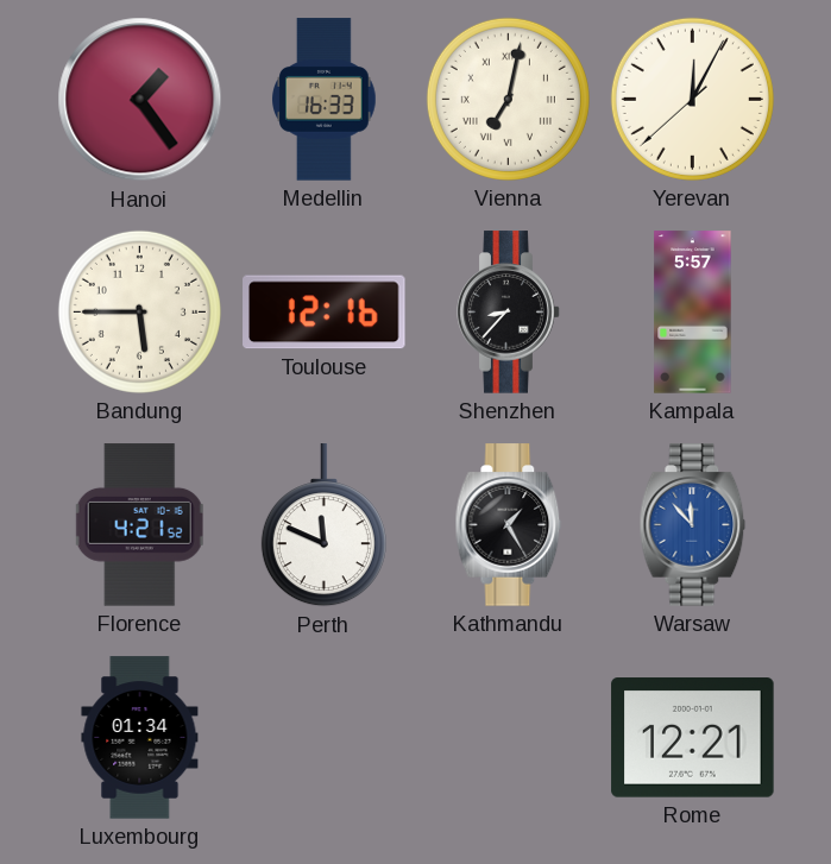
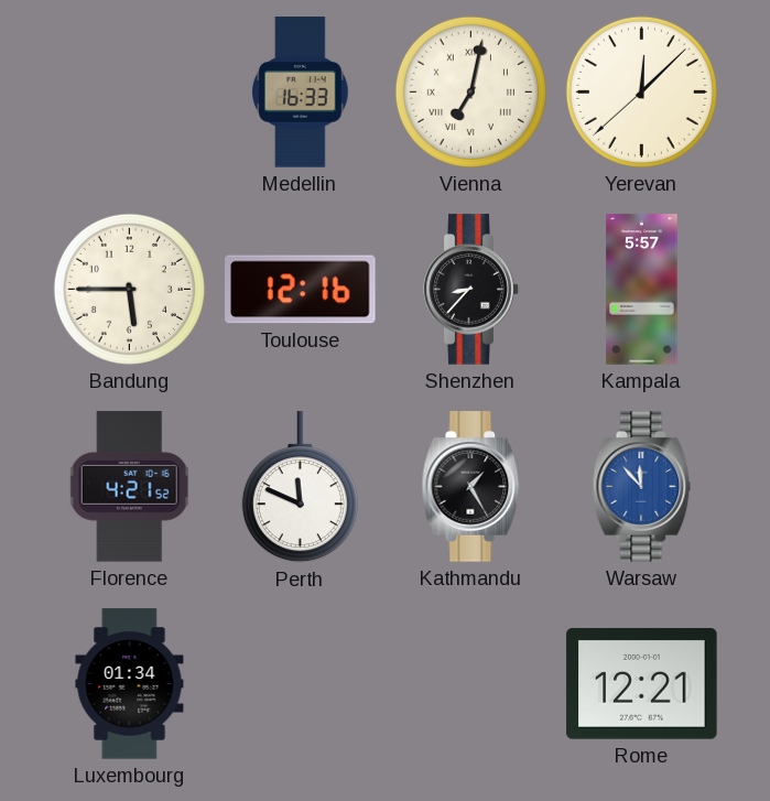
Hanoi: 1:24 -> none
Yerevan: 12:04 -> 12:07
